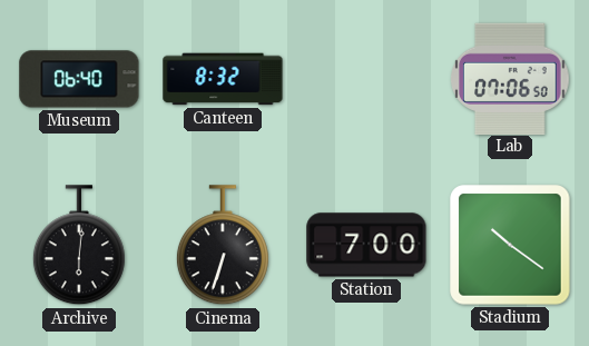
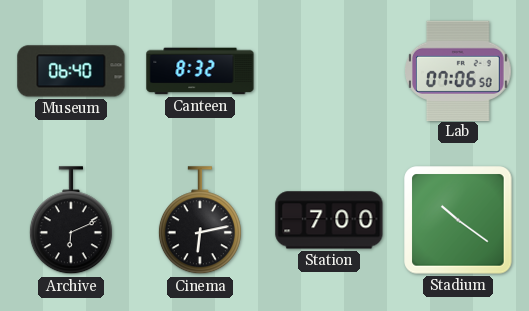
Archive: 6:01 -> 6:11
Cinema: 6:33 -> 6:13
